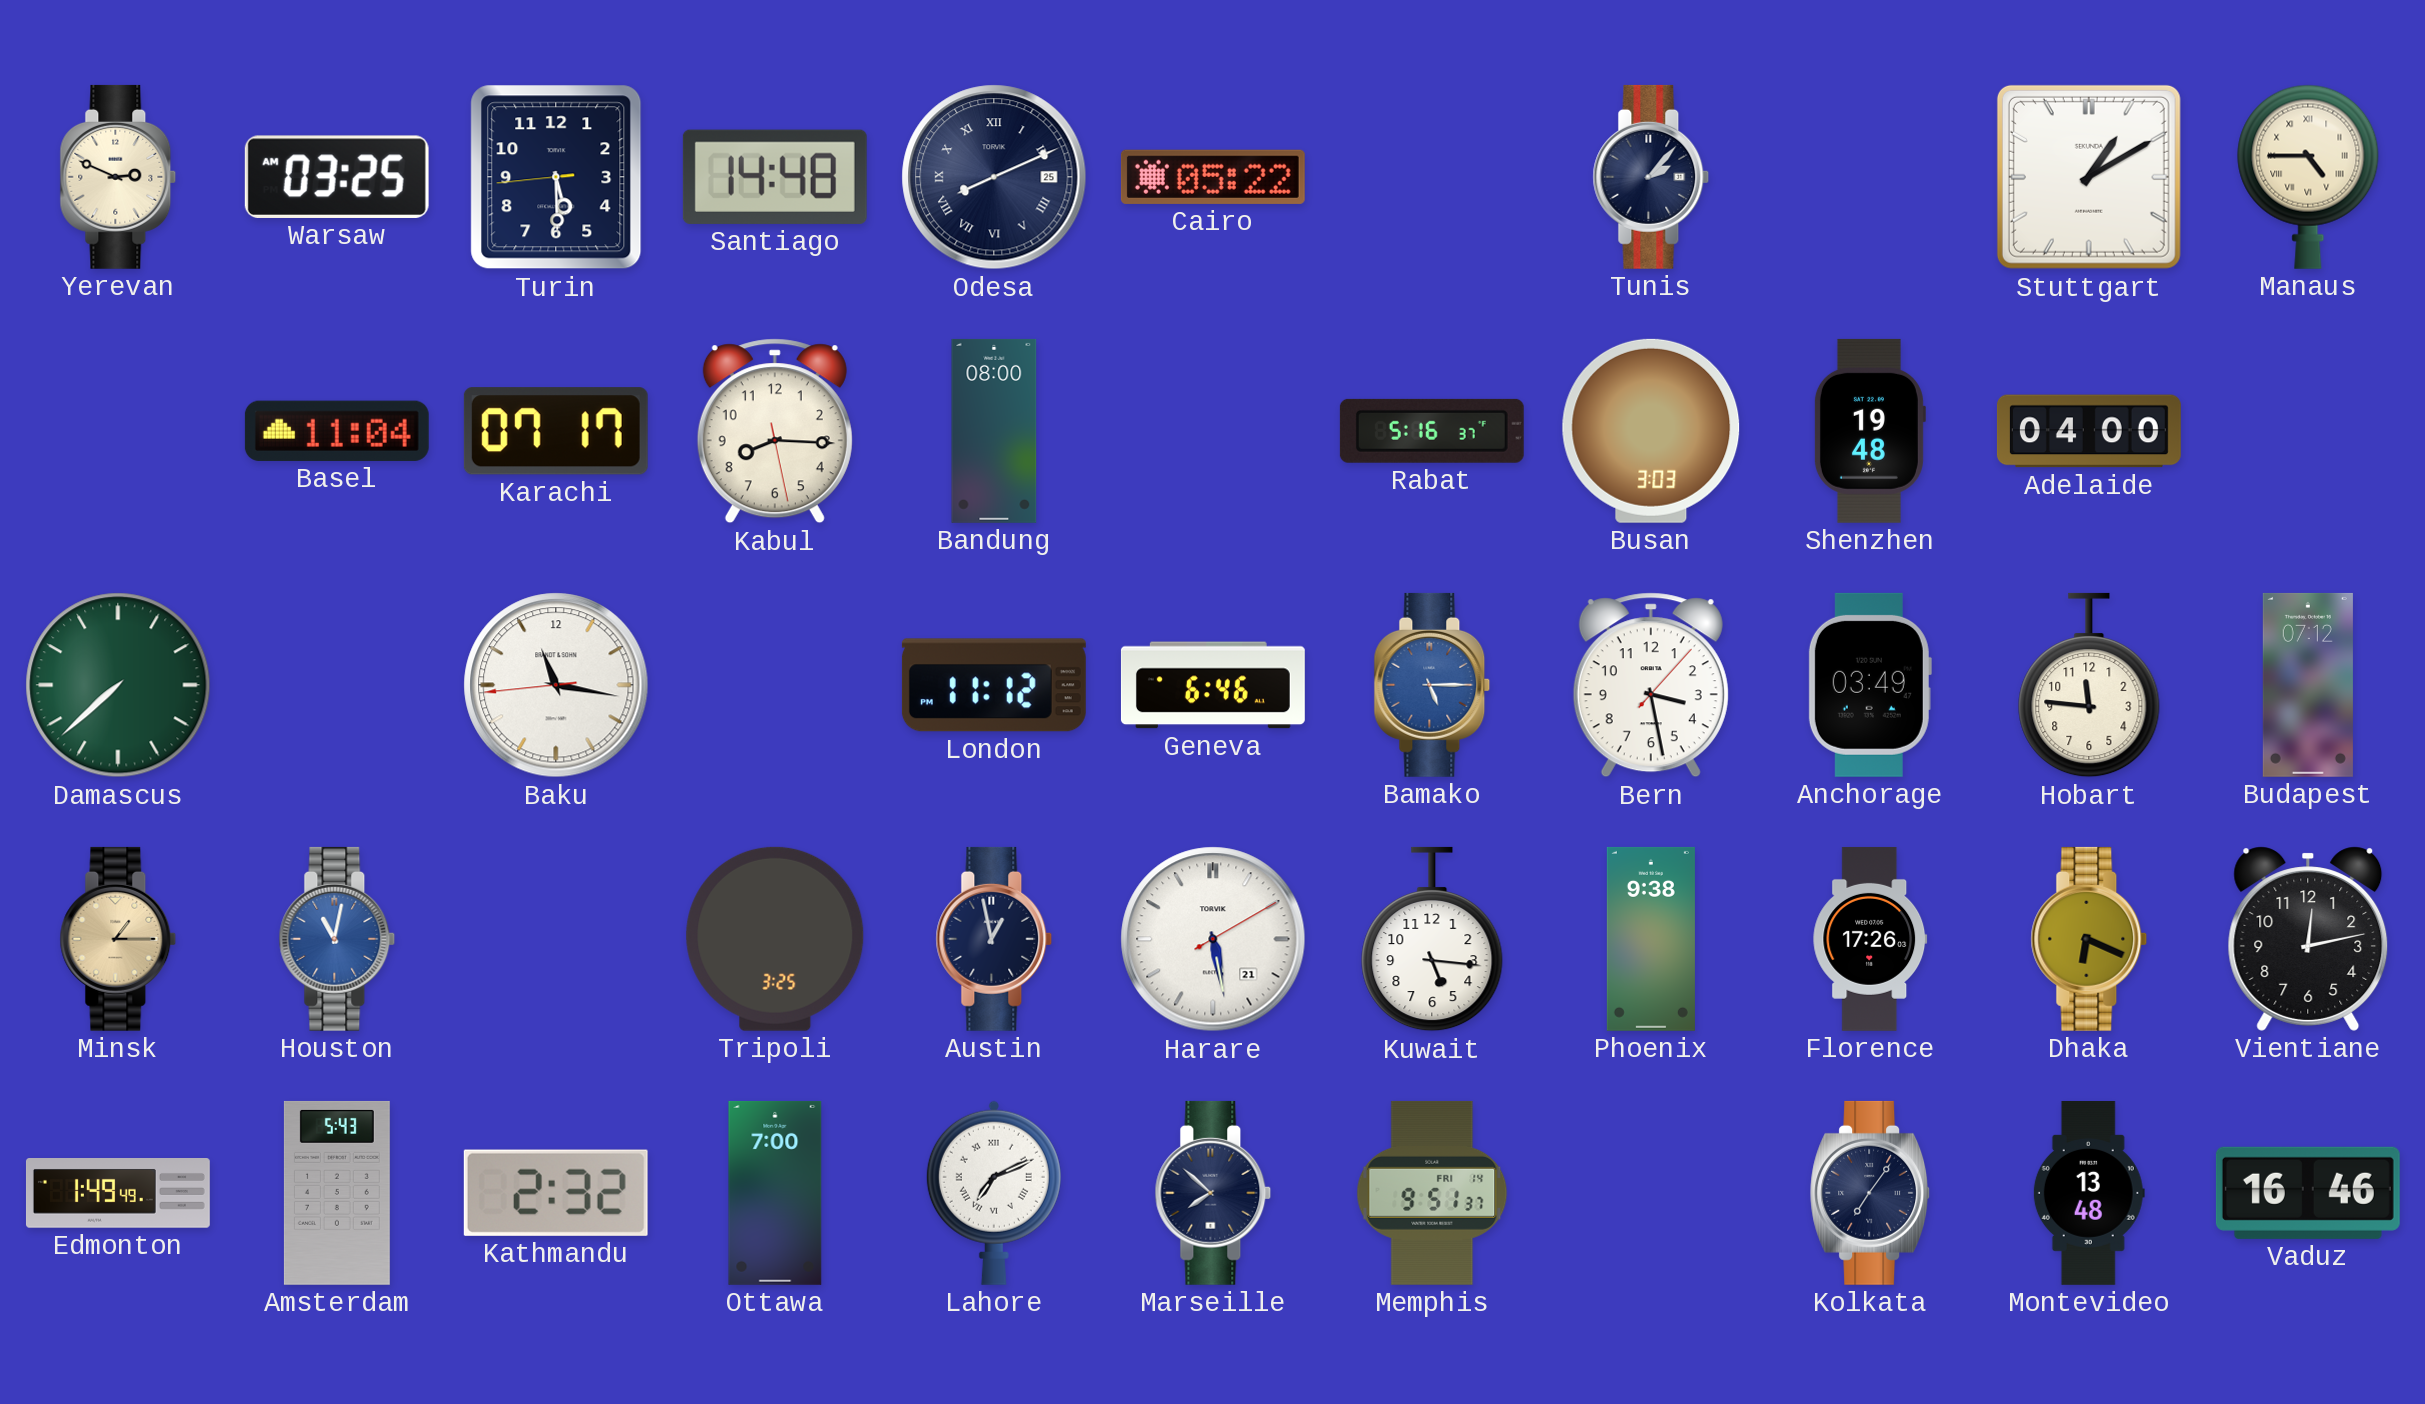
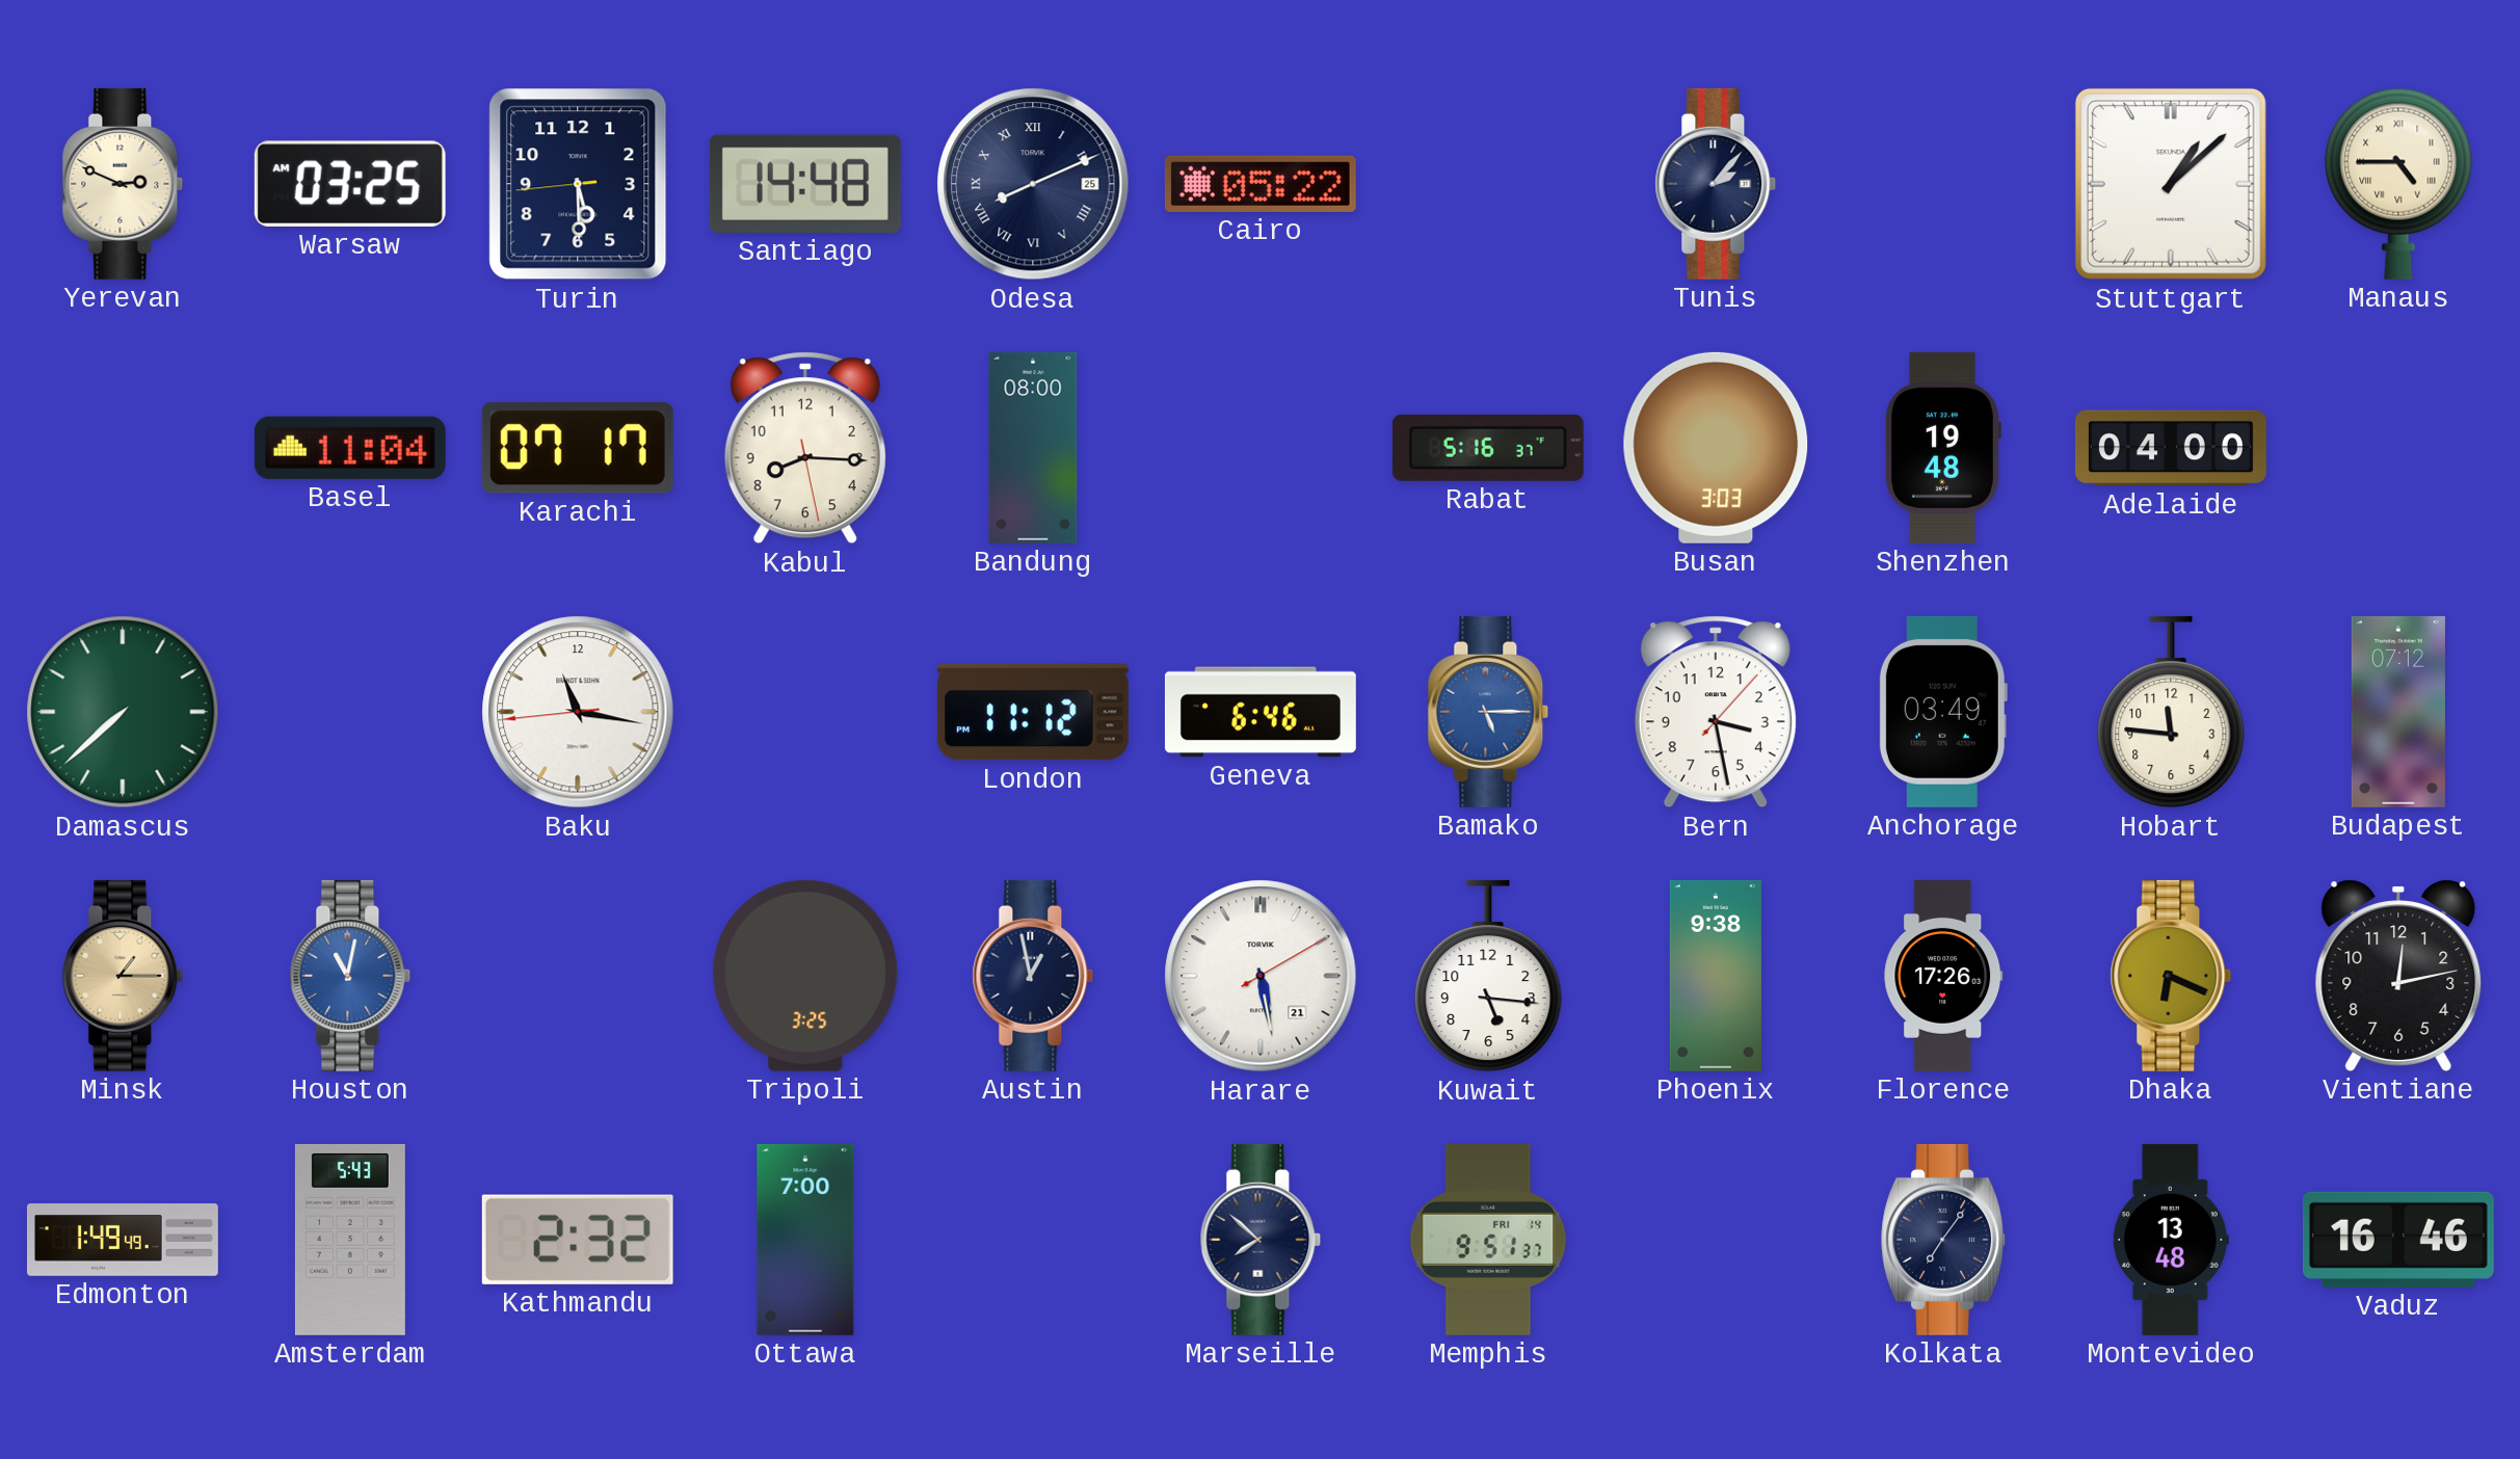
Stuttgart: 1:10 -> 1:08
Lahore: 7:11 -> none
